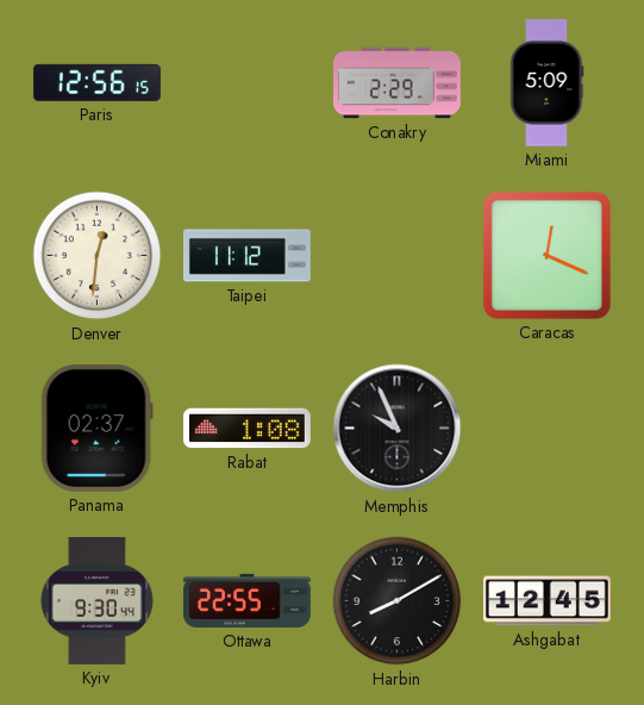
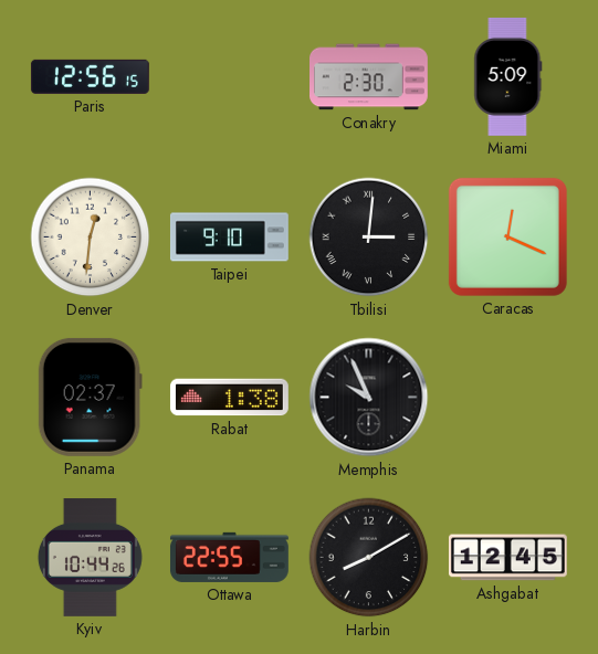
Conakry: 2:29 -> 2:30
Taipei: 11:12 -> 9:10
Tbilisi: none -> 3:01
Rabat: 1:08 -> 1:38
Kyiv: 9:30 -> 10:44
